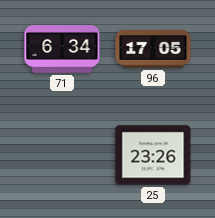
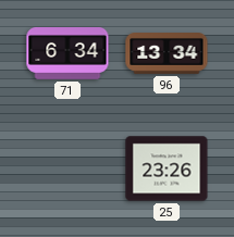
96: 17:05 -> 13:34
